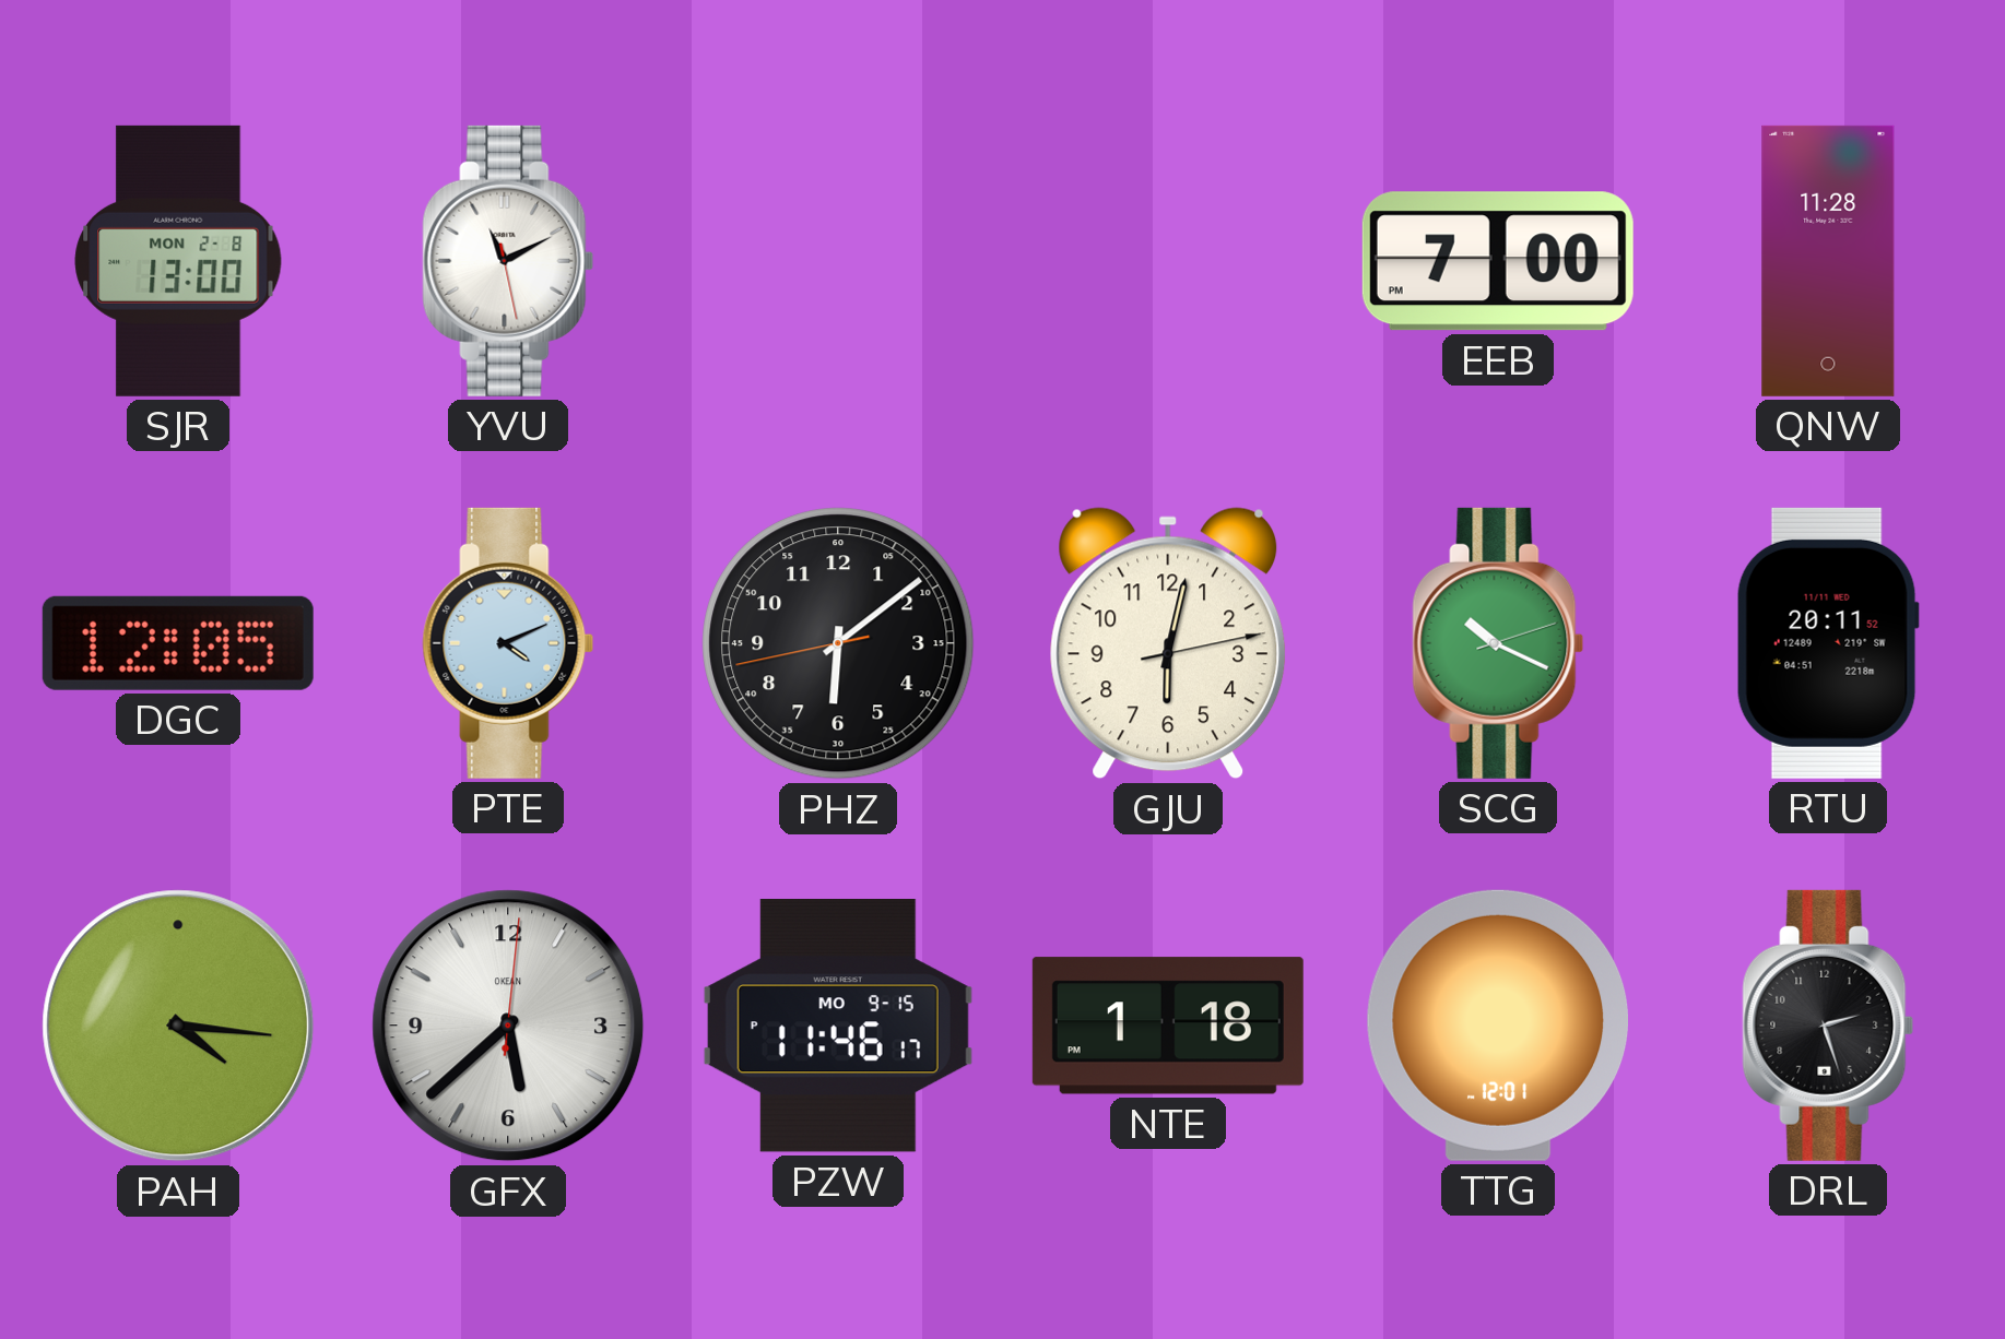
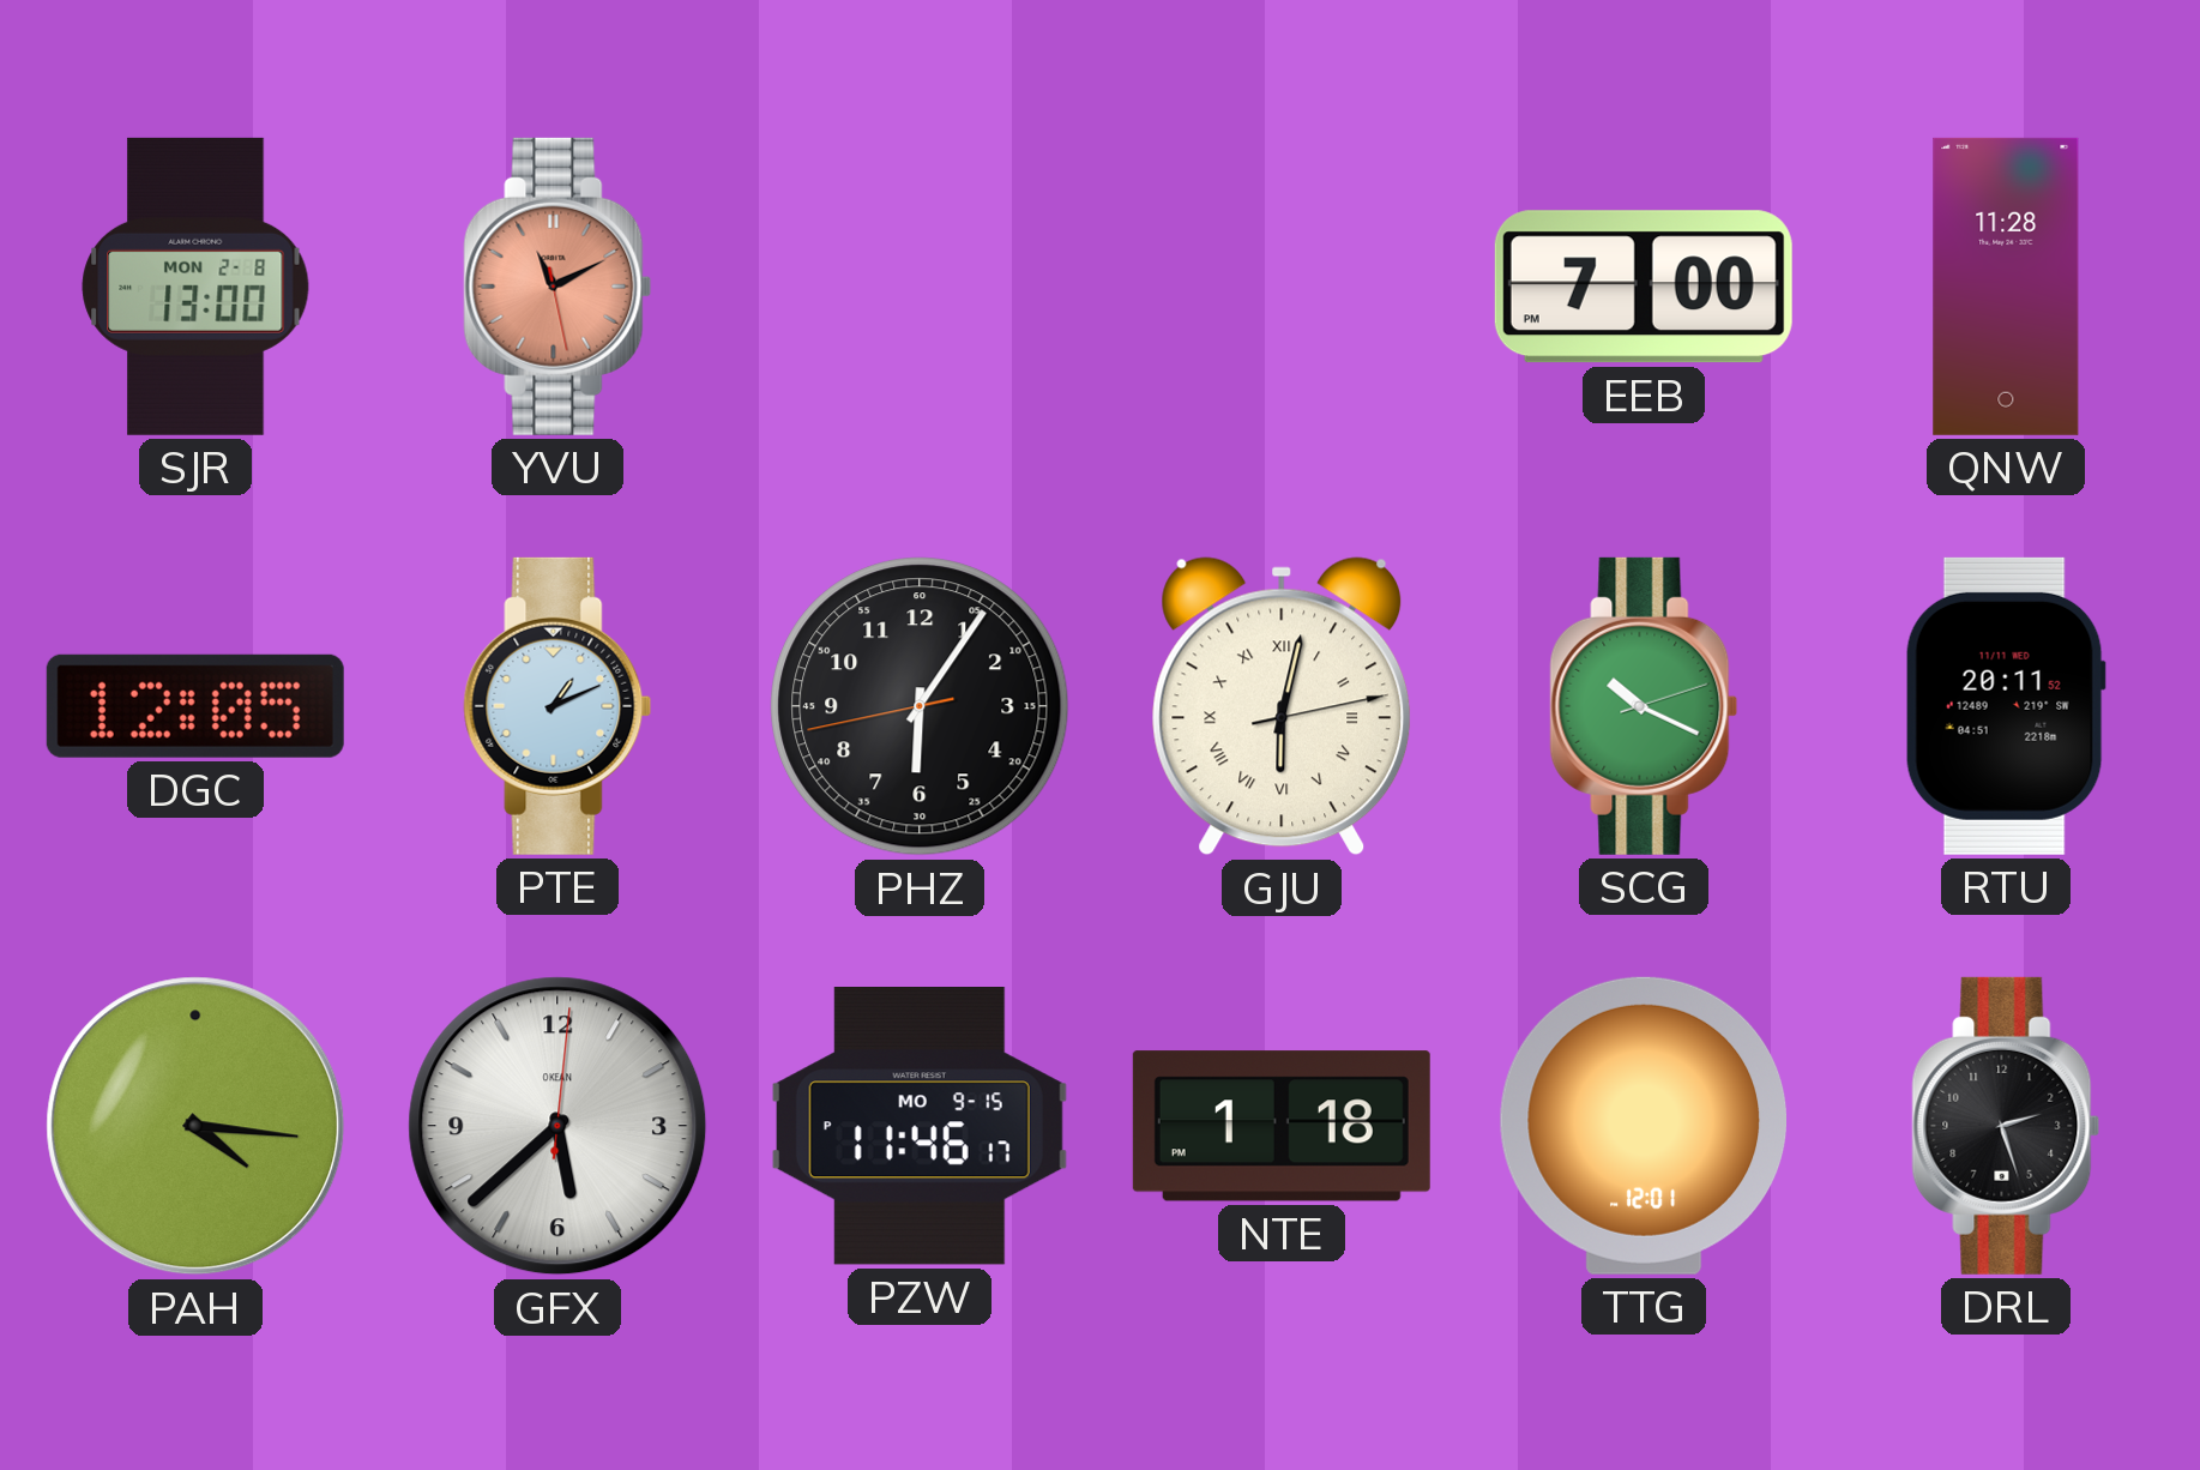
YVU dial: white -> salmon
PTE: 4:11 -> 1:11
PHZ: 6:08 -> 6:05
GJU numerals: Arabic -> Roman
